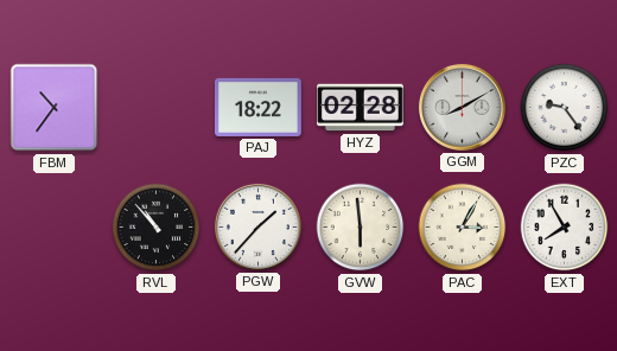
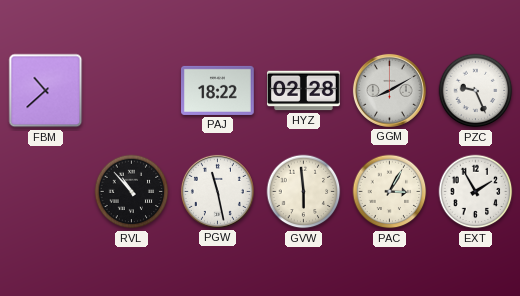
FBM: 10:36 -> 10:38
PZC: 9:24 -> 9:26
PGW: 1:37 -> 11:28
EXT: 7:55 -> 1:55
